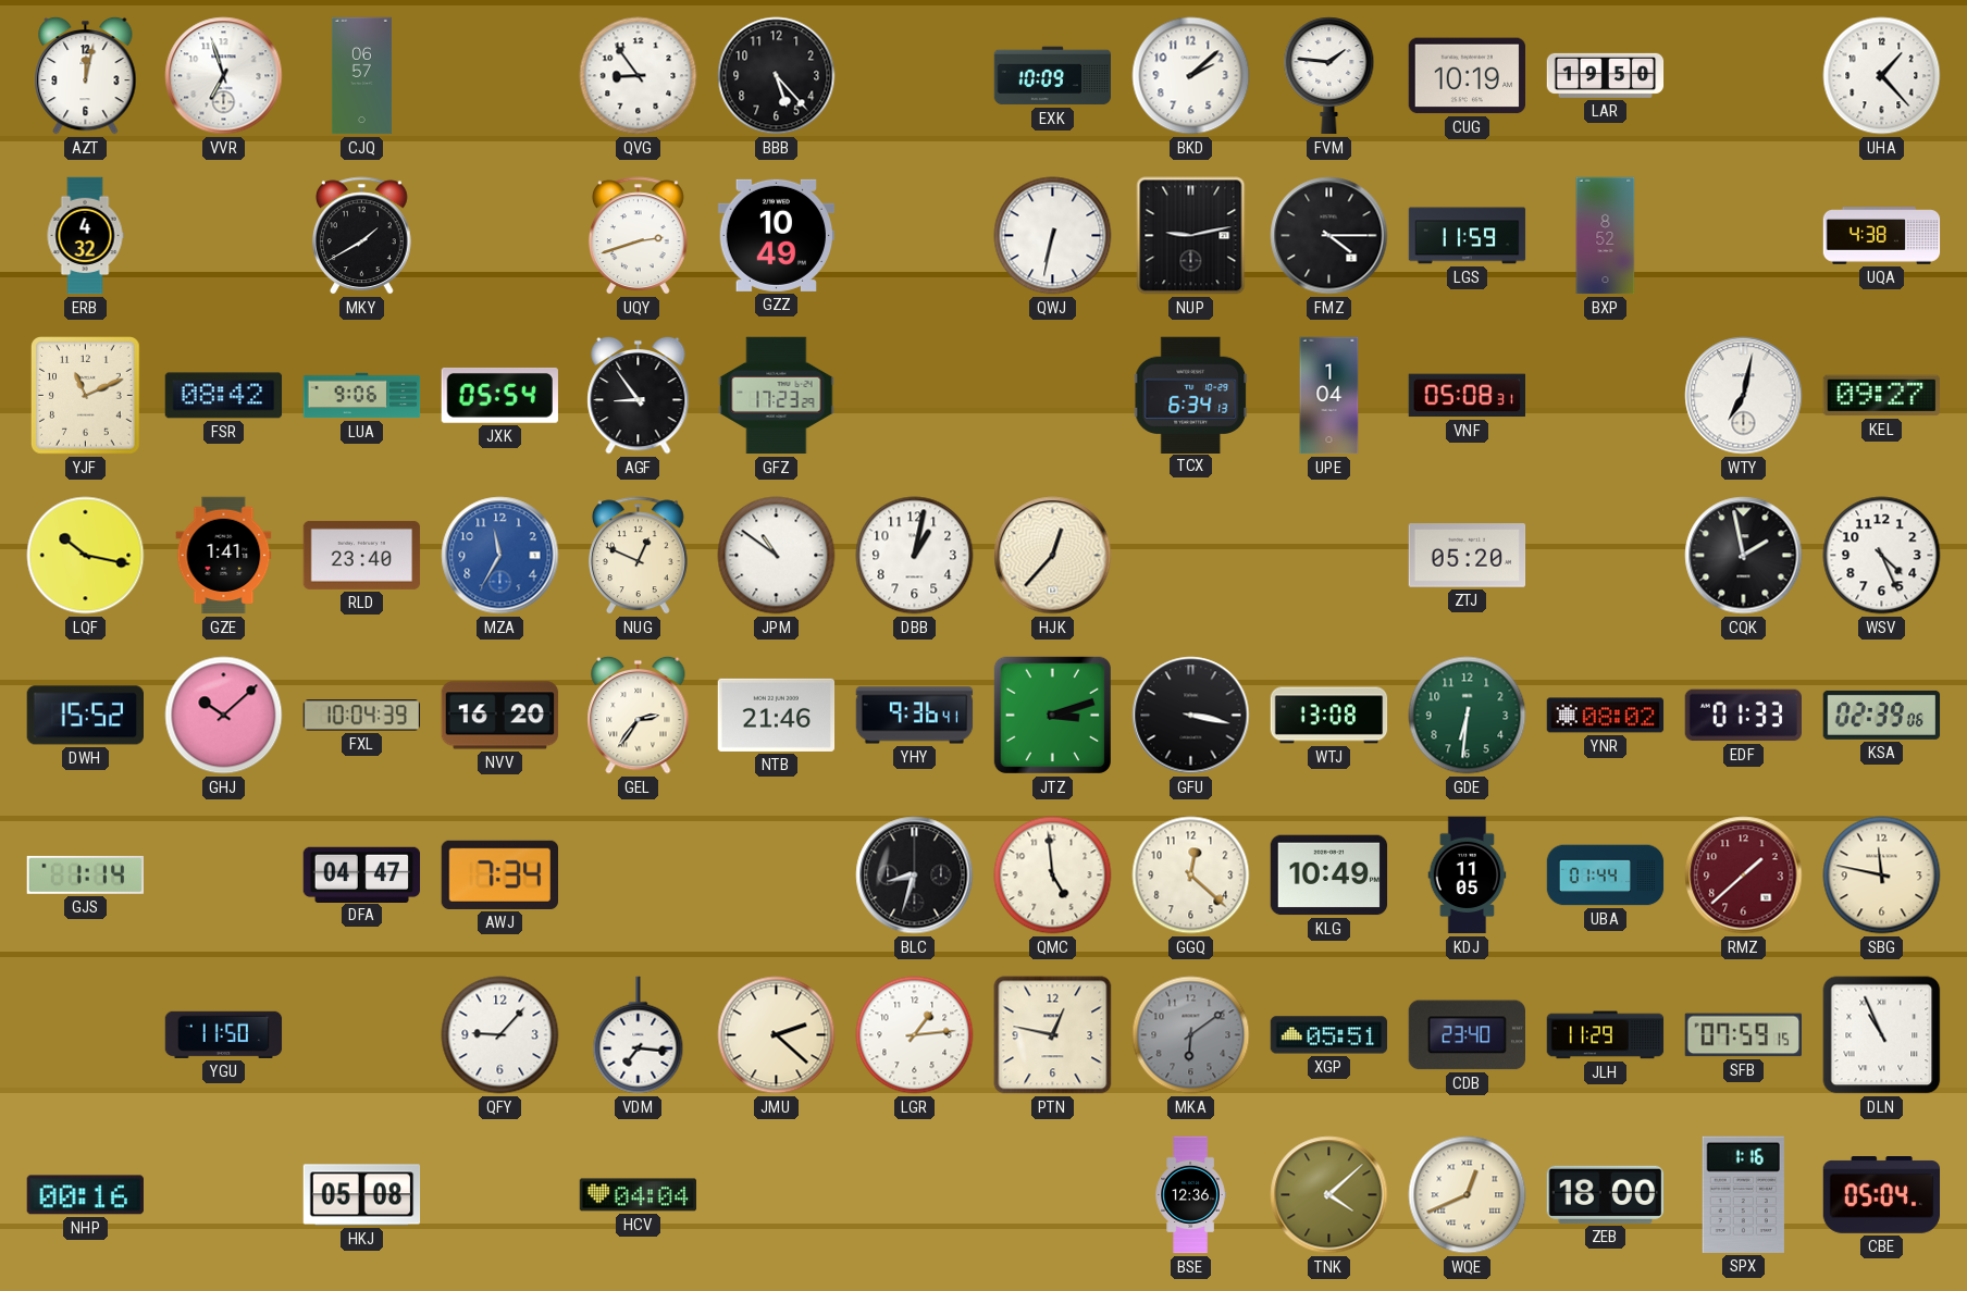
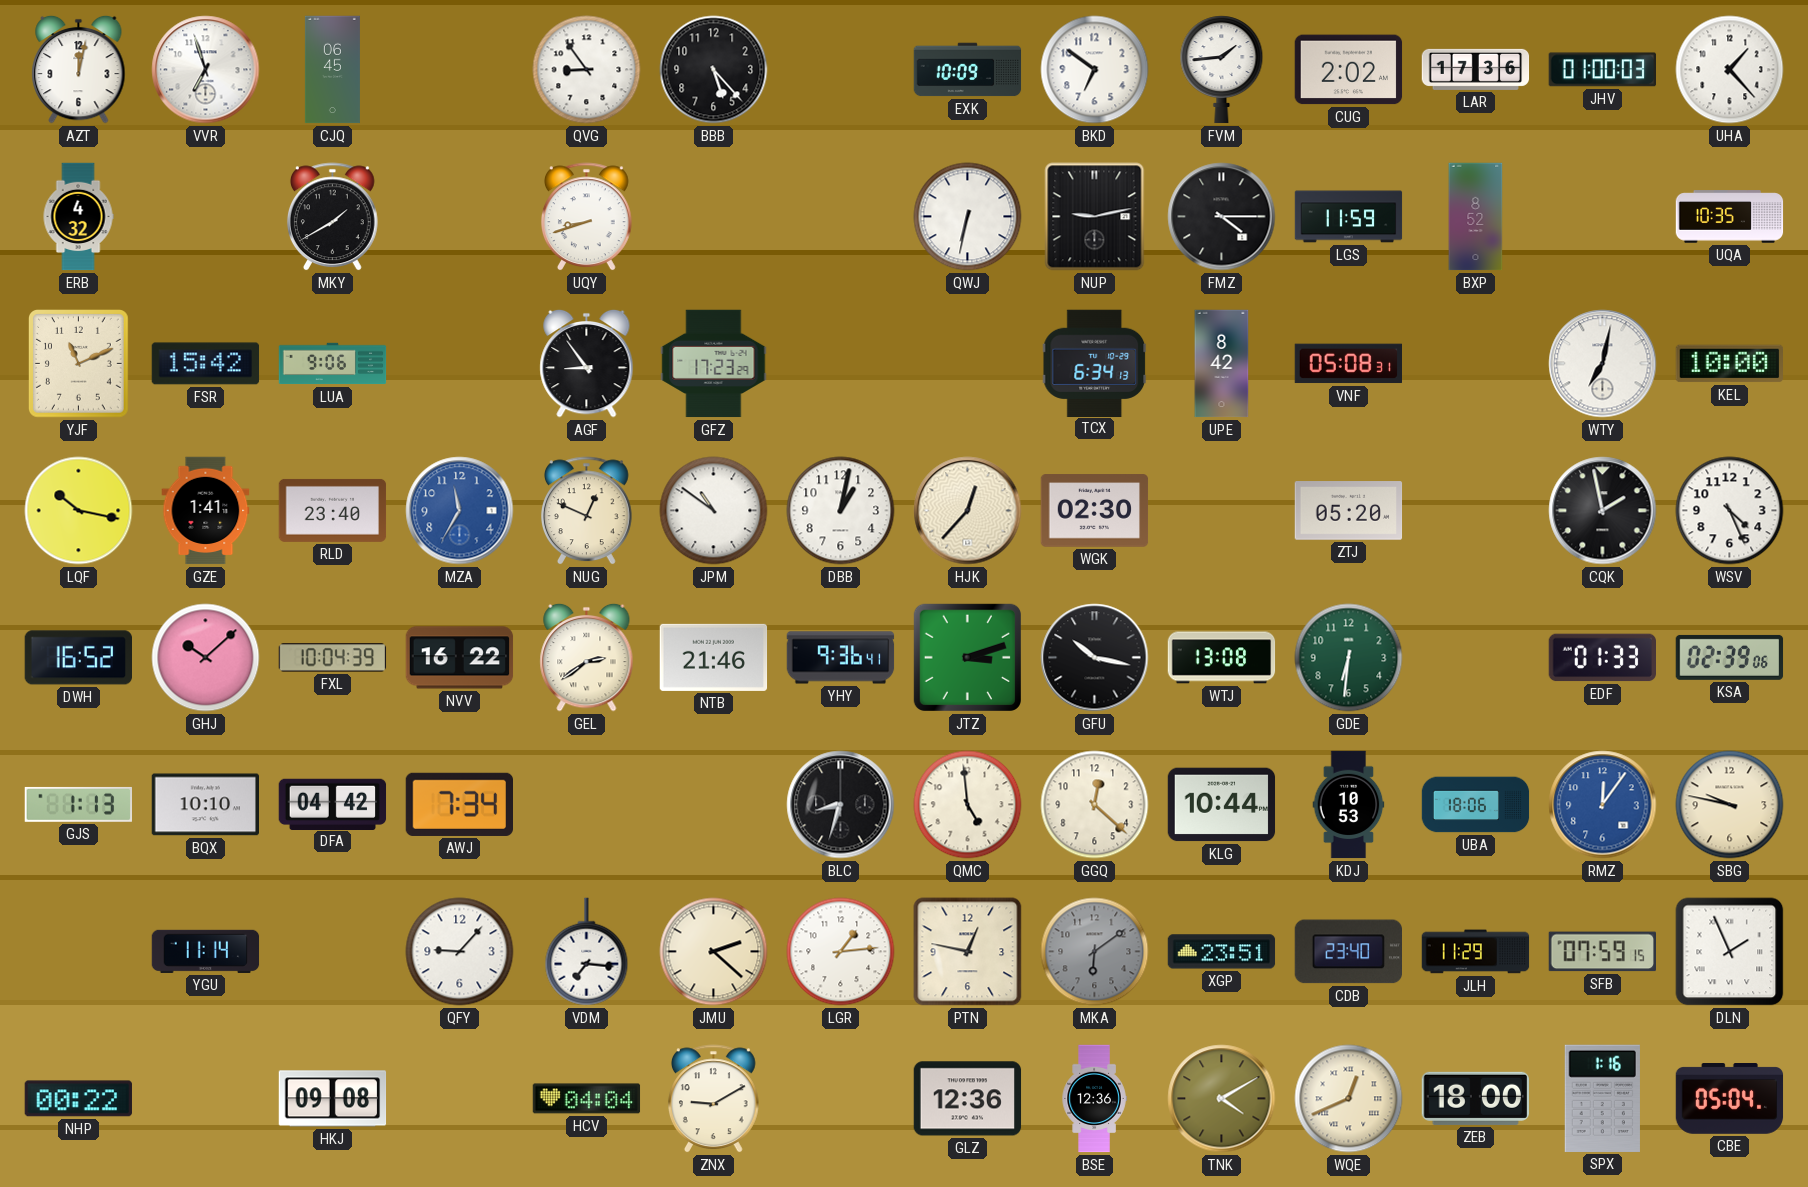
CJQ: 06:57 -> 06:45
BKD: 2:08 -> 6:51
FVM: 1:46 -> 1:44
CUG: 10:19 -> 2:02
LAR: 19:50 -> 17:36
JHV: none -> 01:00
UQY: 2:42 -> 8:42
GZZ: 10:49 -> none
UQA: 4:38 -> 10:35
FSR: 08:42 -> 15:42
JXK: 05:54 -> none
UPE: 1:04 -> 8:42
KEL: 09:27 -> 10:00
WGK: none -> 02:30
DWH: 15:52 -> 16:52
NVV: 16:20 -> 16:22
GEL: 2:36 -> 2:39
GFU: 3:17 -> 10:17
YNR: 08:02 -> none
GJS: 1:14 -> 1:13
BQX: none -> 10:10
DFA: 04:47 -> 04:42
KLG: 10:49 -> 10:44
KDJ: 11:05 -> 10:53
UBA: 01:44 -> 18:06
RMZ: 1:38 -> 12:06
RMZ dial: burgundy -> blue
SBG: 11:47 -> 9:47
YGU: 11:50 -> 11:14
XGP: 05:51 -> 23:51
DLN: 10:56 -> 1:56
NHP: 00:16 -> 00:22
HKJ: 05:08 -> 09:08
ZNX: none -> 9:10
GLZ: none -> 12:36
TNK: 4:08 -> 4:10
